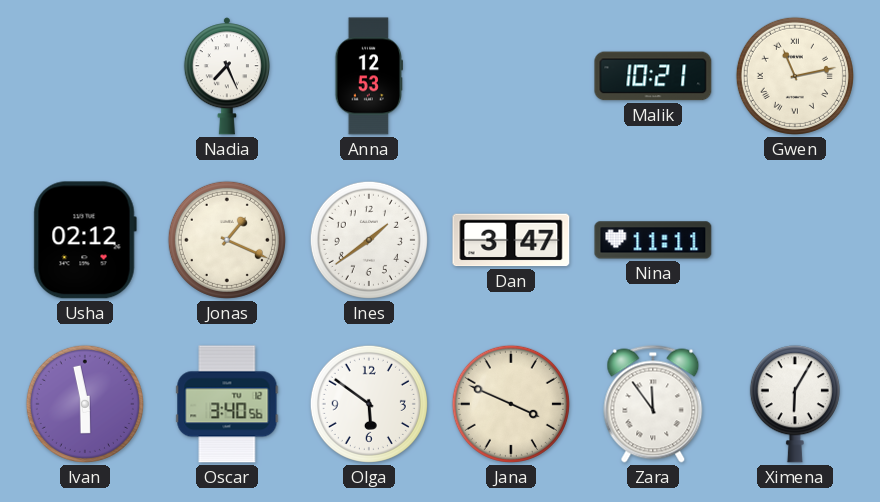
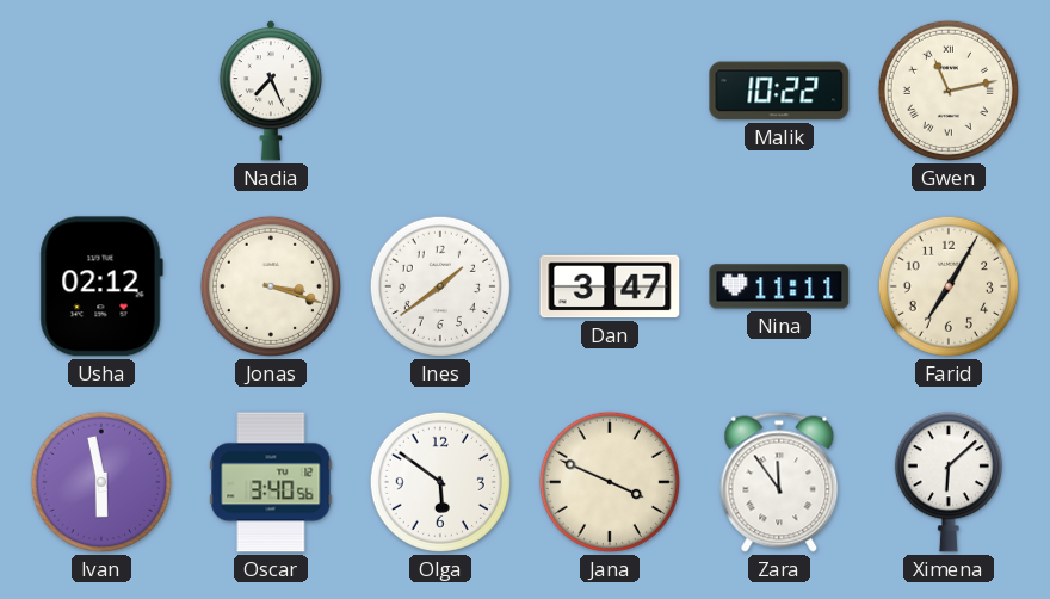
Anna: 12:53 -> none
Malik: 10:21 -> 10:22
Jonas: 1:19 -> 3:18
Farid: none -> 7:05
Ximena: 6:05 -> 6:08
